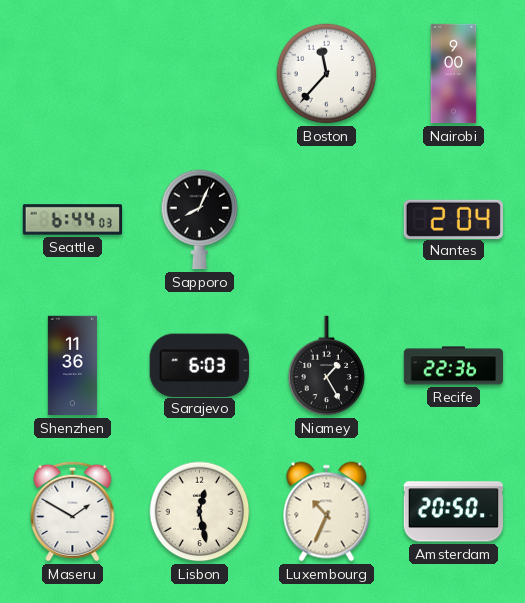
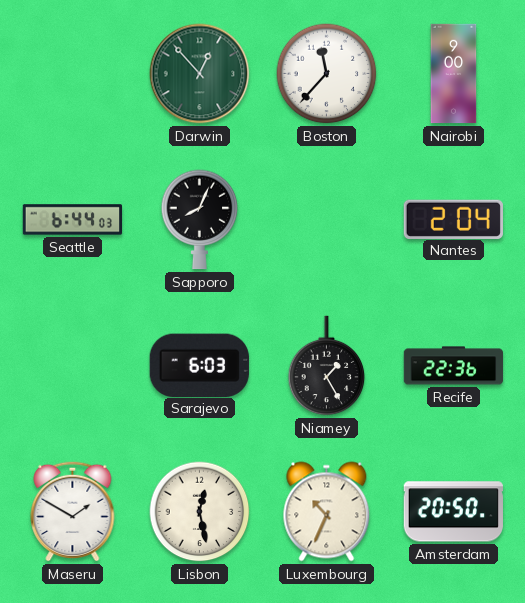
Darwin: none -> 12:53
Shenzhen: 11:36 -> none
